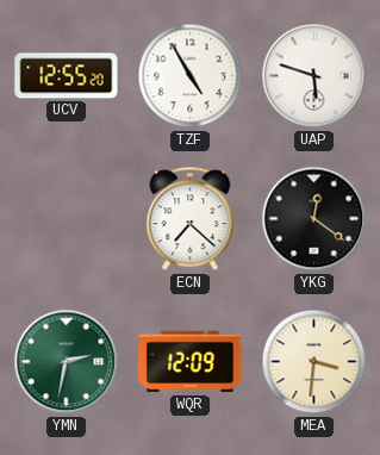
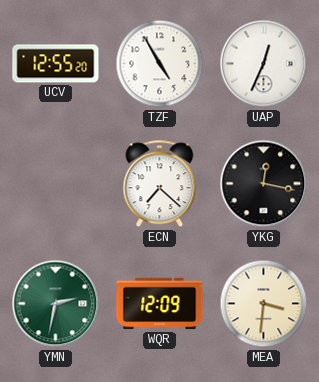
UAP: 5:48 -> 12:34
YKG: 12:21 -> 12:17
